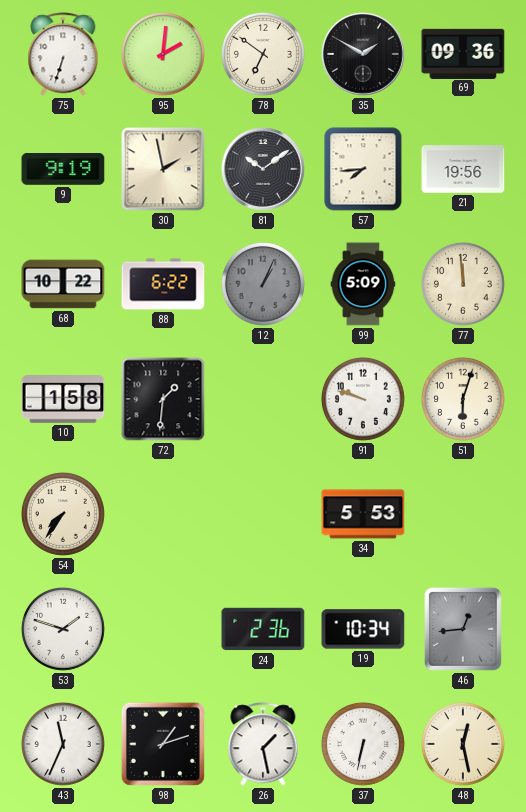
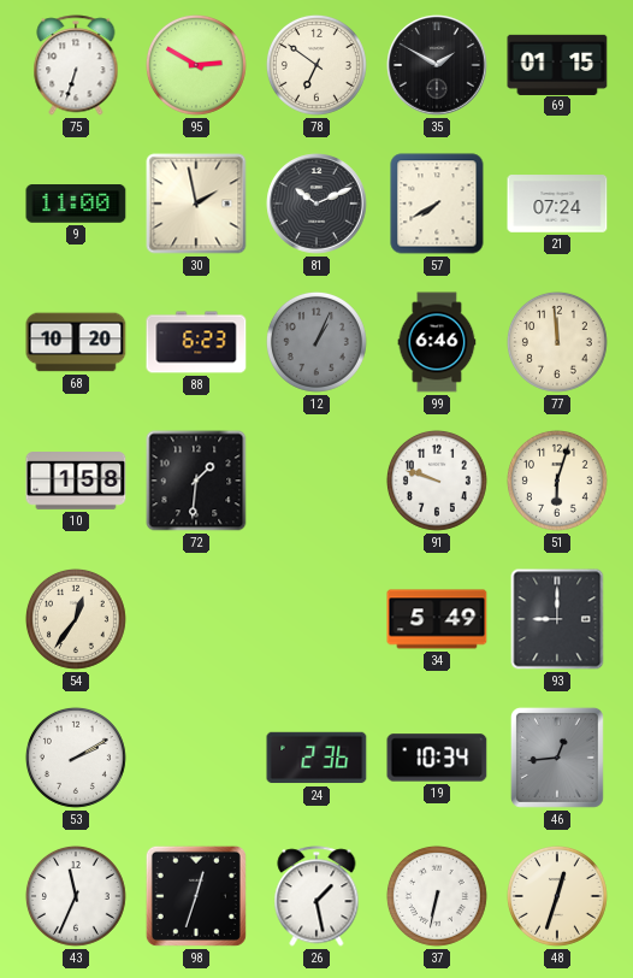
95: 2:01 -> 2:50
69: 09:36 -> 01:15
9: 9:19 -> 11:00
81: 10:09 -> 10:11
57: 7:44 -> 7:40
21: 19:56 -> 07:24
68: 10:22 -> 10:20
88: 6:22 -> 6:23
99: 5:09 -> 6:46
54: 7:36 -> 12:36
34: 5:53 -> 5:49
93: none -> 9:00
53: 1:48 -> 2:10
98: 1:12 -> 12:33
48: 12:28 -> 12:33
